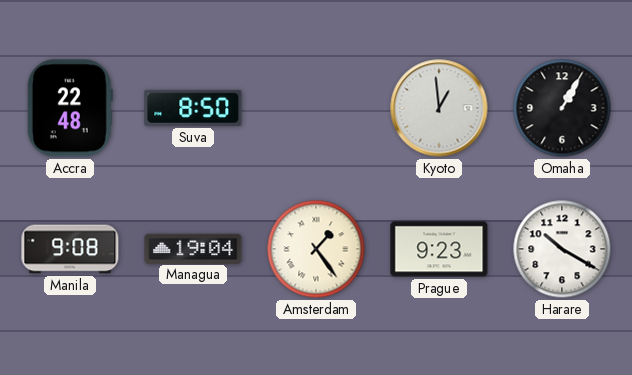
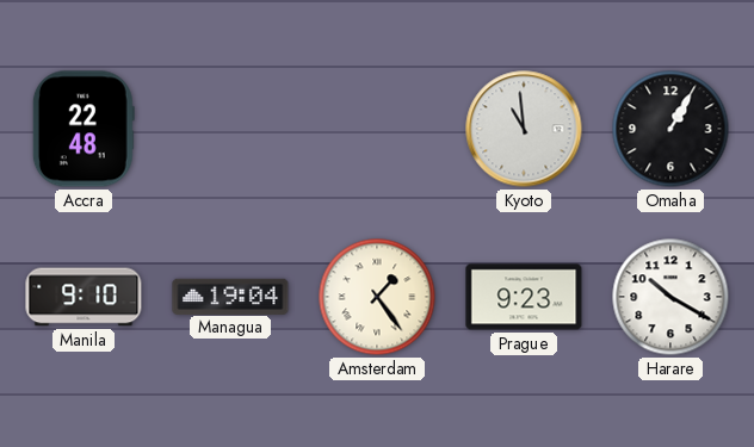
Suva: 8:50 -> none
Kyoto: 12:59 -> 10:59
Manila: 9:08 -> 9:10
